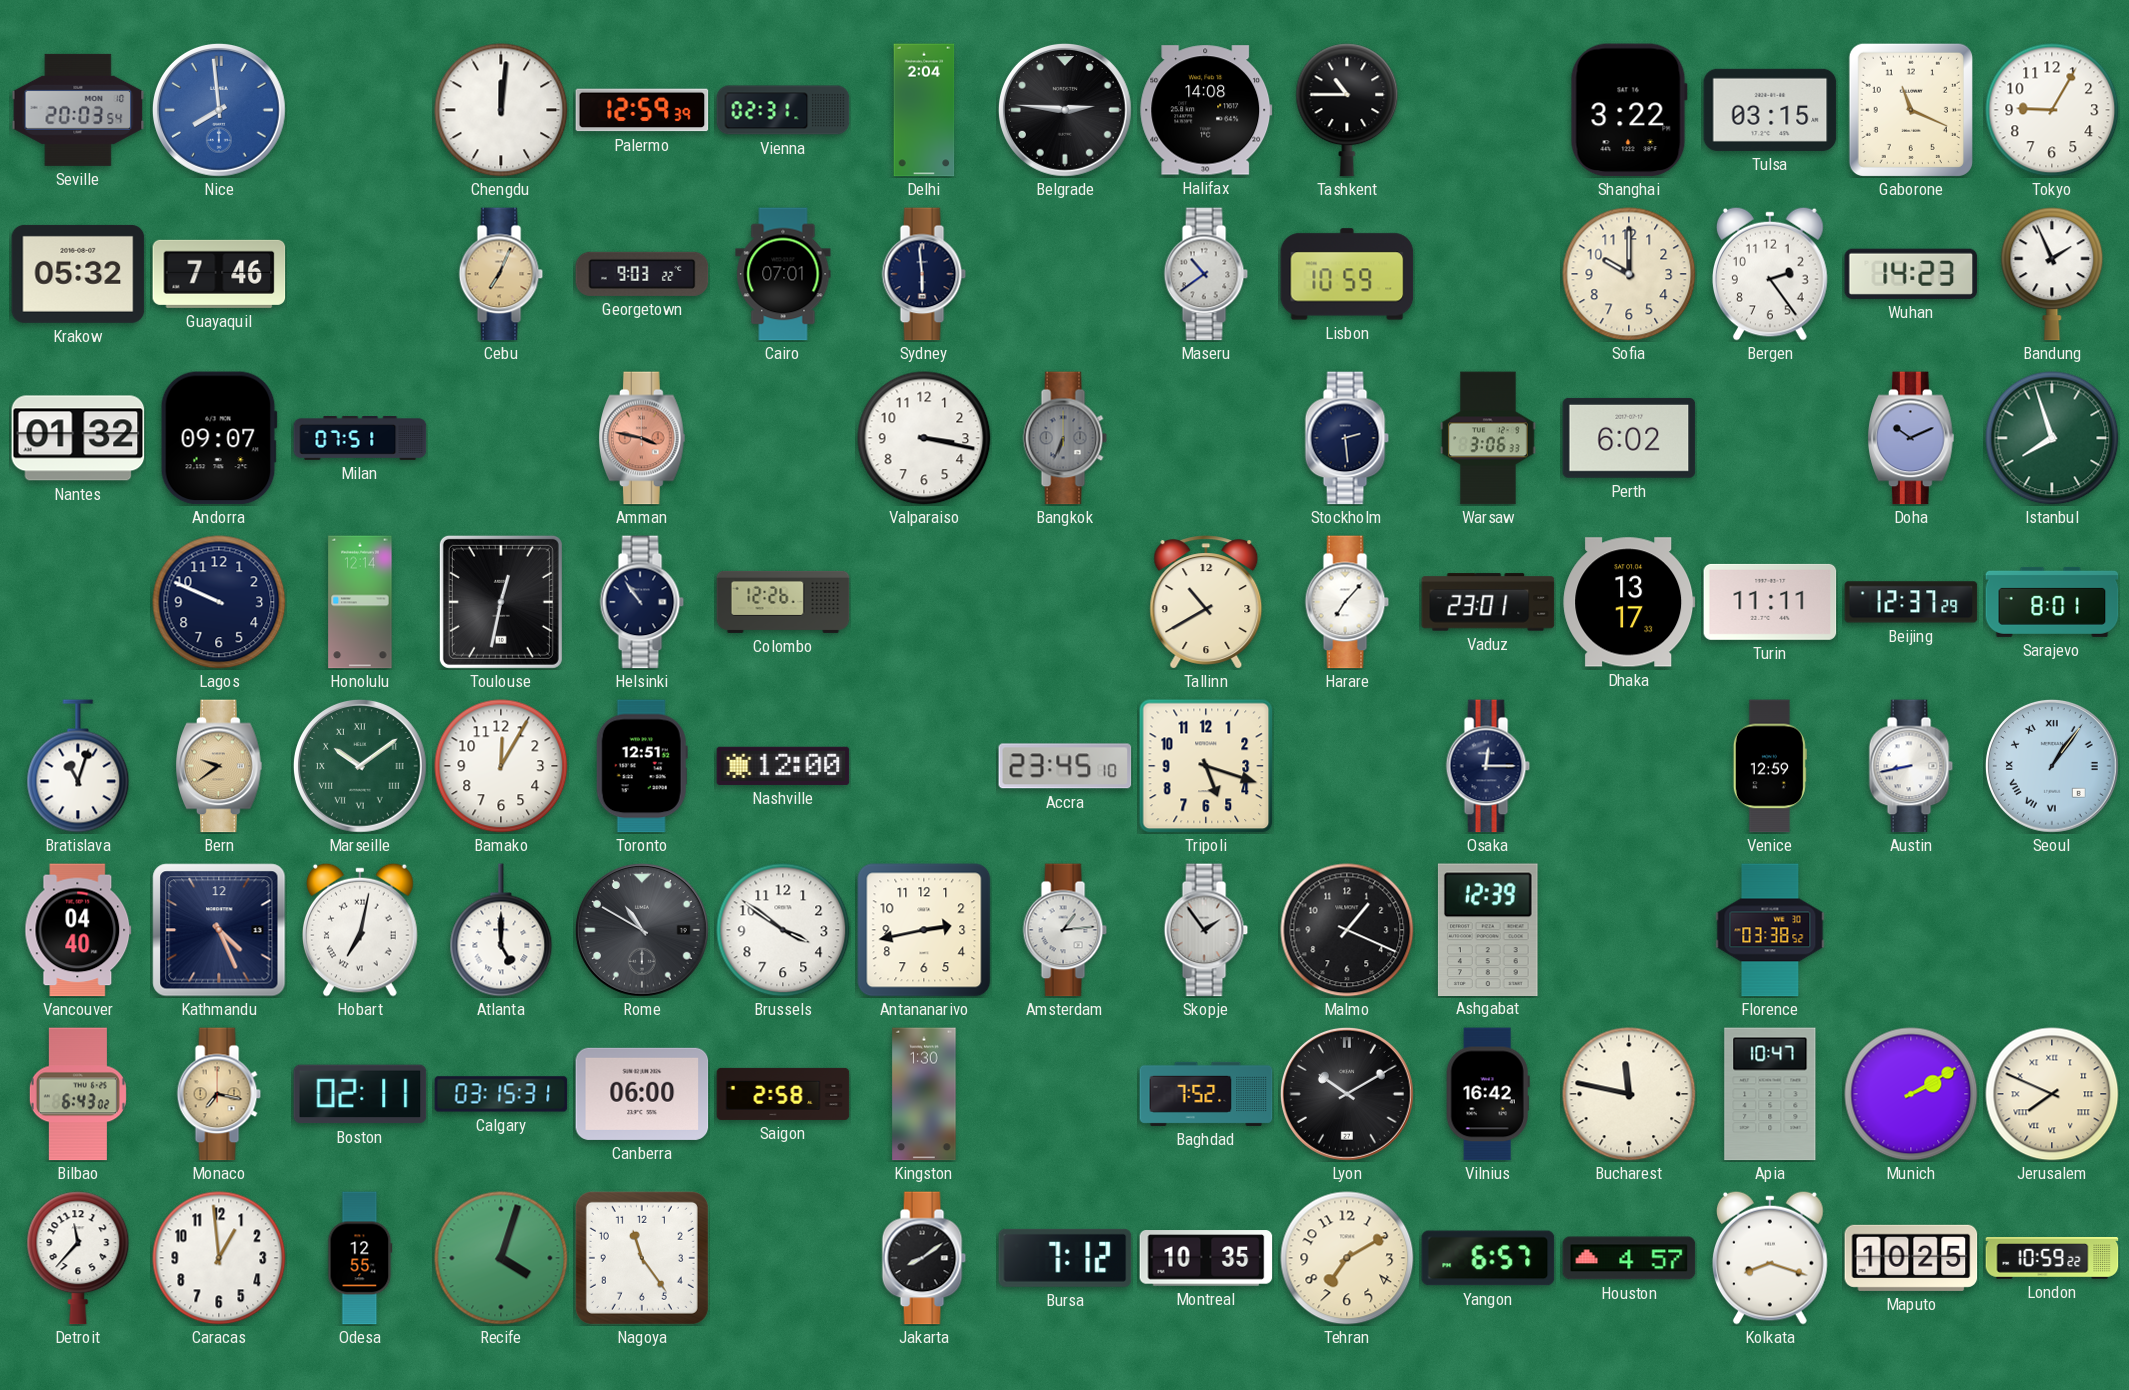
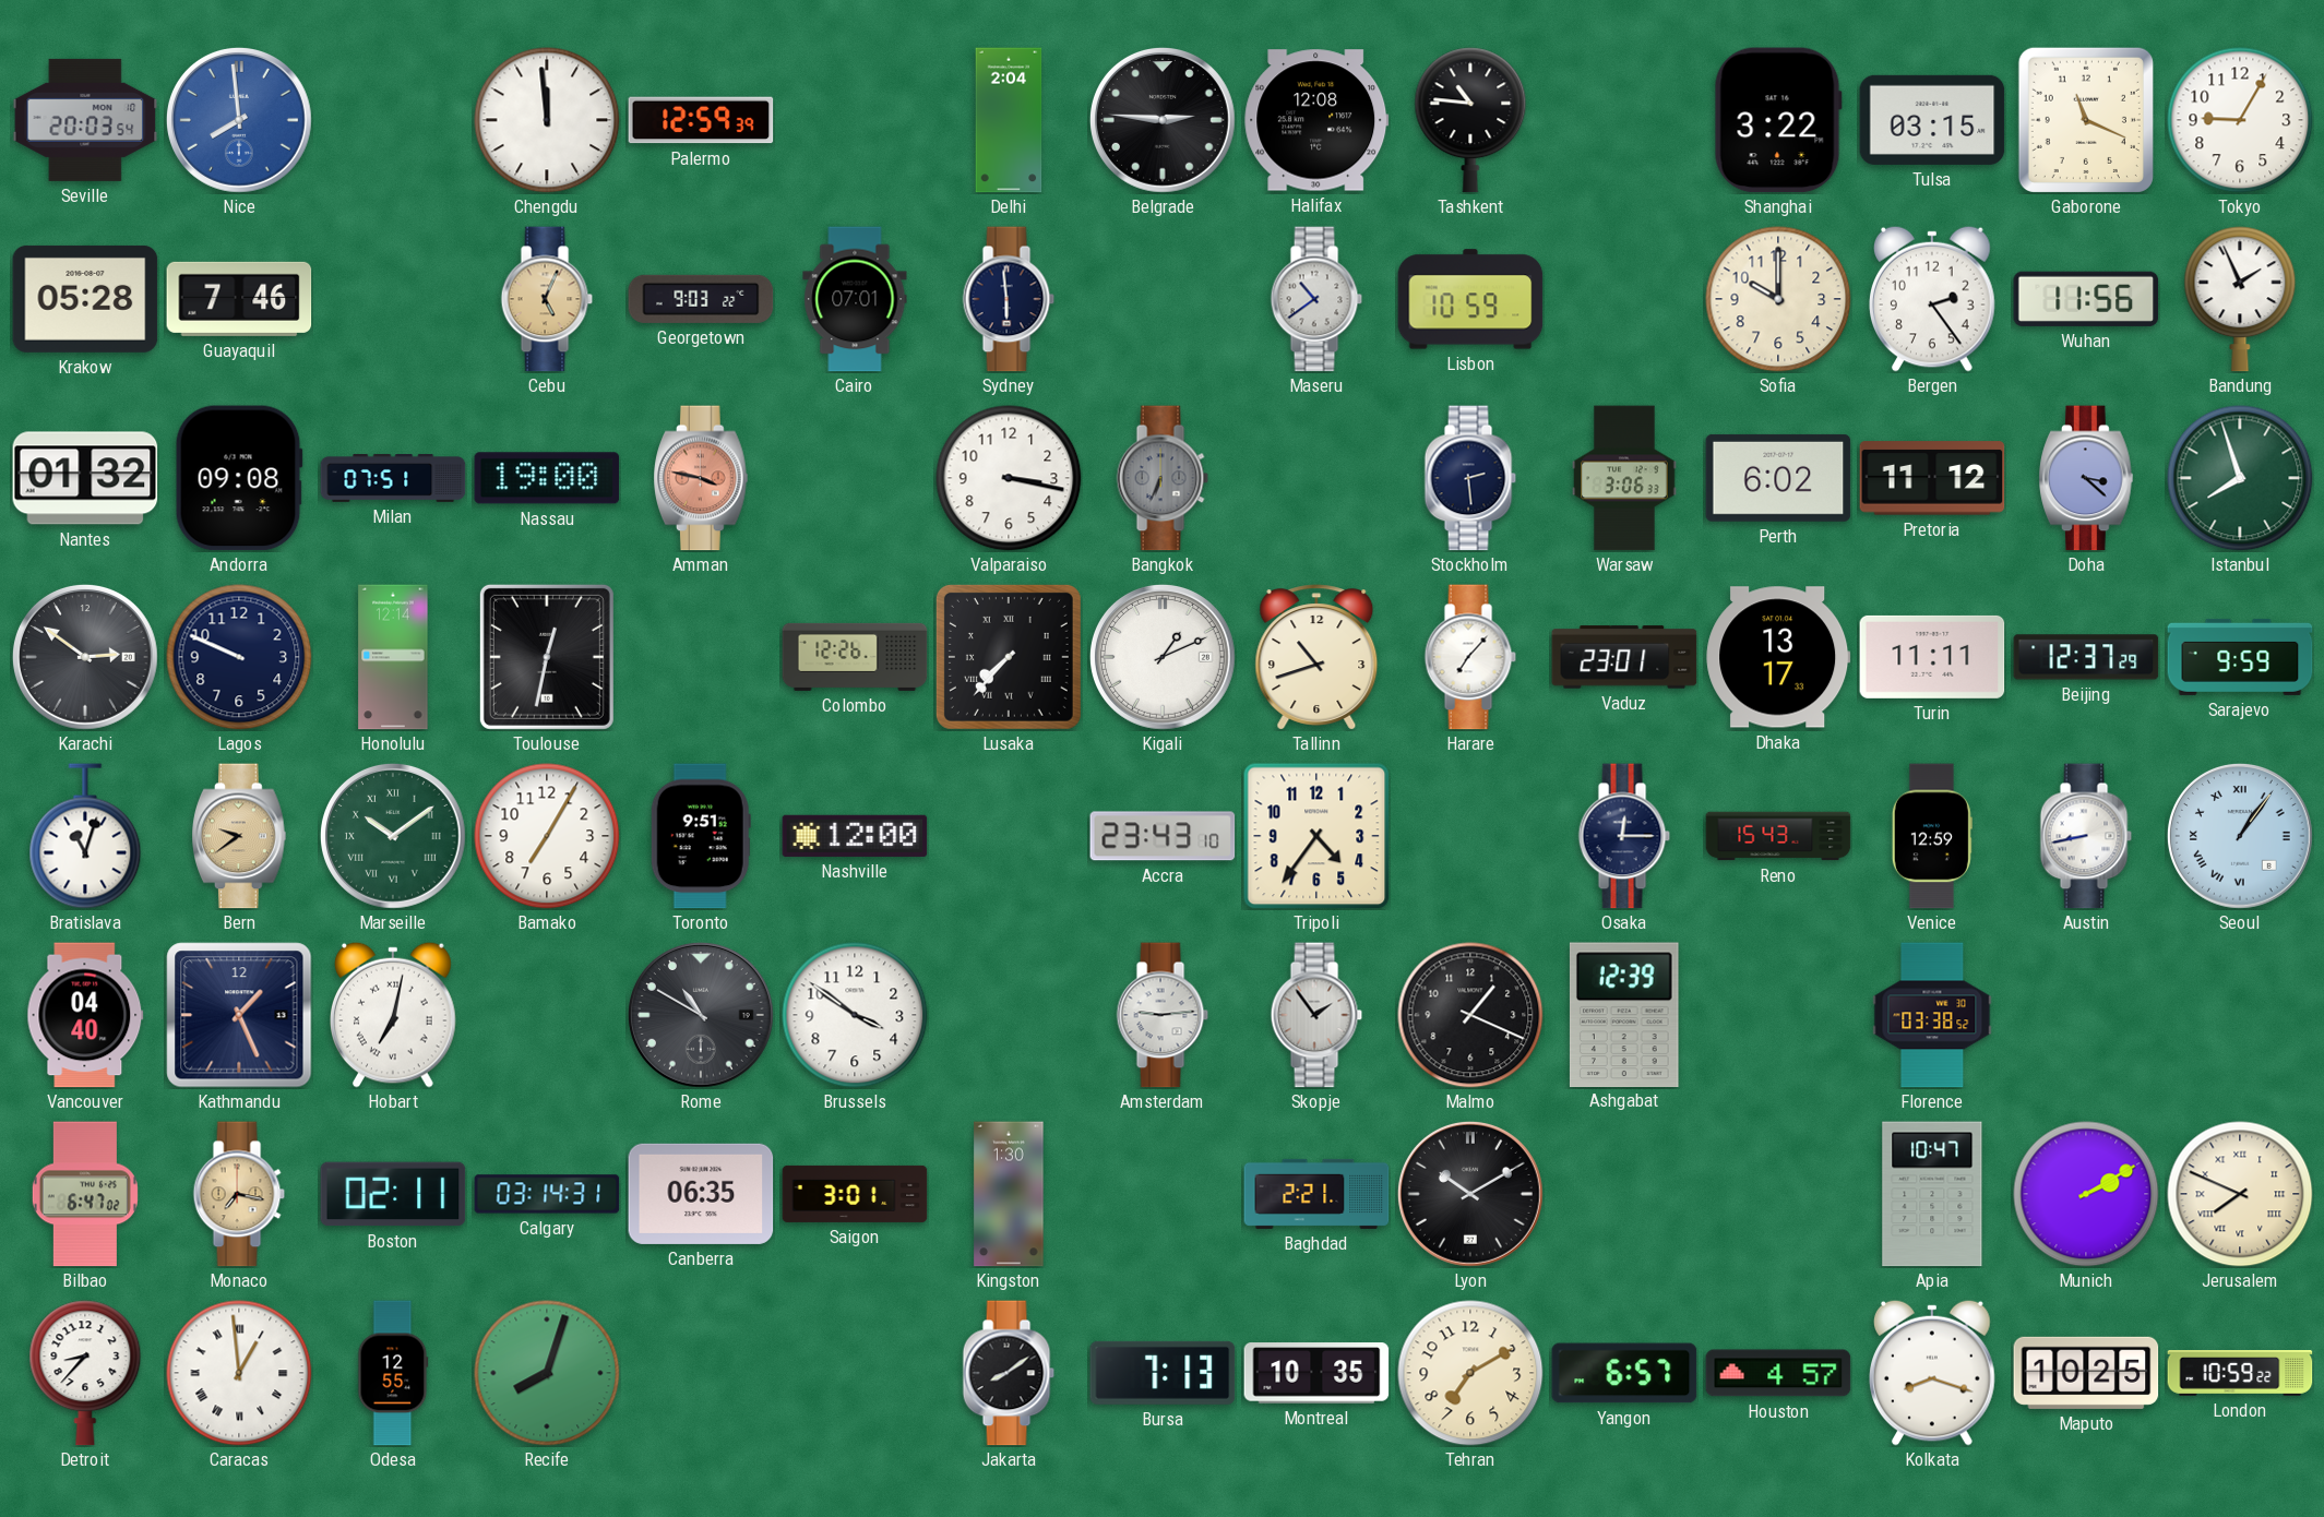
Chengdu: 12:01 -> 11:59
Vienna: 02:31 -> none
Halifax: 14:08 -> 12:08
Tashkent: 10:45 -> 10:46
Krakow: 05:32 -> 05:28
Cebu: 7:04 -> 5:04
Wuhan: 14:23 -> 11:56
Andorra: 09:07 -> 09:08
Nassau: none -> 19:00
Pretoria: none -> 11:12
Doha: 10:11 -> 3:22
Karachi: none -> 2:51
Helsinki: 10:54 -> none
Lusaka: none -> 7:37
Kigali: none -> 1:11
Tallinn: 10:40 -> 10:42
Sarajevo: 8:01 -> 9:59
Bamako: 12:05 -> 7:05
Toronto: 12:51 -> 9:51
Accra: 23:45 -> 23:43
Tripoli: 5:18 -> 4:36
Reno: none -> 15:43
Kathmandu: 4:26 -> 1:26
Atlanta: 5:00 -> none
Antananarivo: 2:43 -> none
Amsterdam: 1:14 -> 9:14
Bilbao: 6:43 -> 6:47
Calgary: 03:15 -> 03:14
Canberra: 06:00 -> 06:35
Saigon: 2:58 -> 3:01
Baghdad: 7:52 -> 2:21
Vilnius: 16:42 -> none
Bucharest: 11:47 -> none
Detroit: 11:37 -> 8:37
Caracas numerals: Arabic -> Roman
Recife: 4:03 -> 8:03
Nagoya: 11:24 -> none
Bursa: 7:12 -> 7:13
